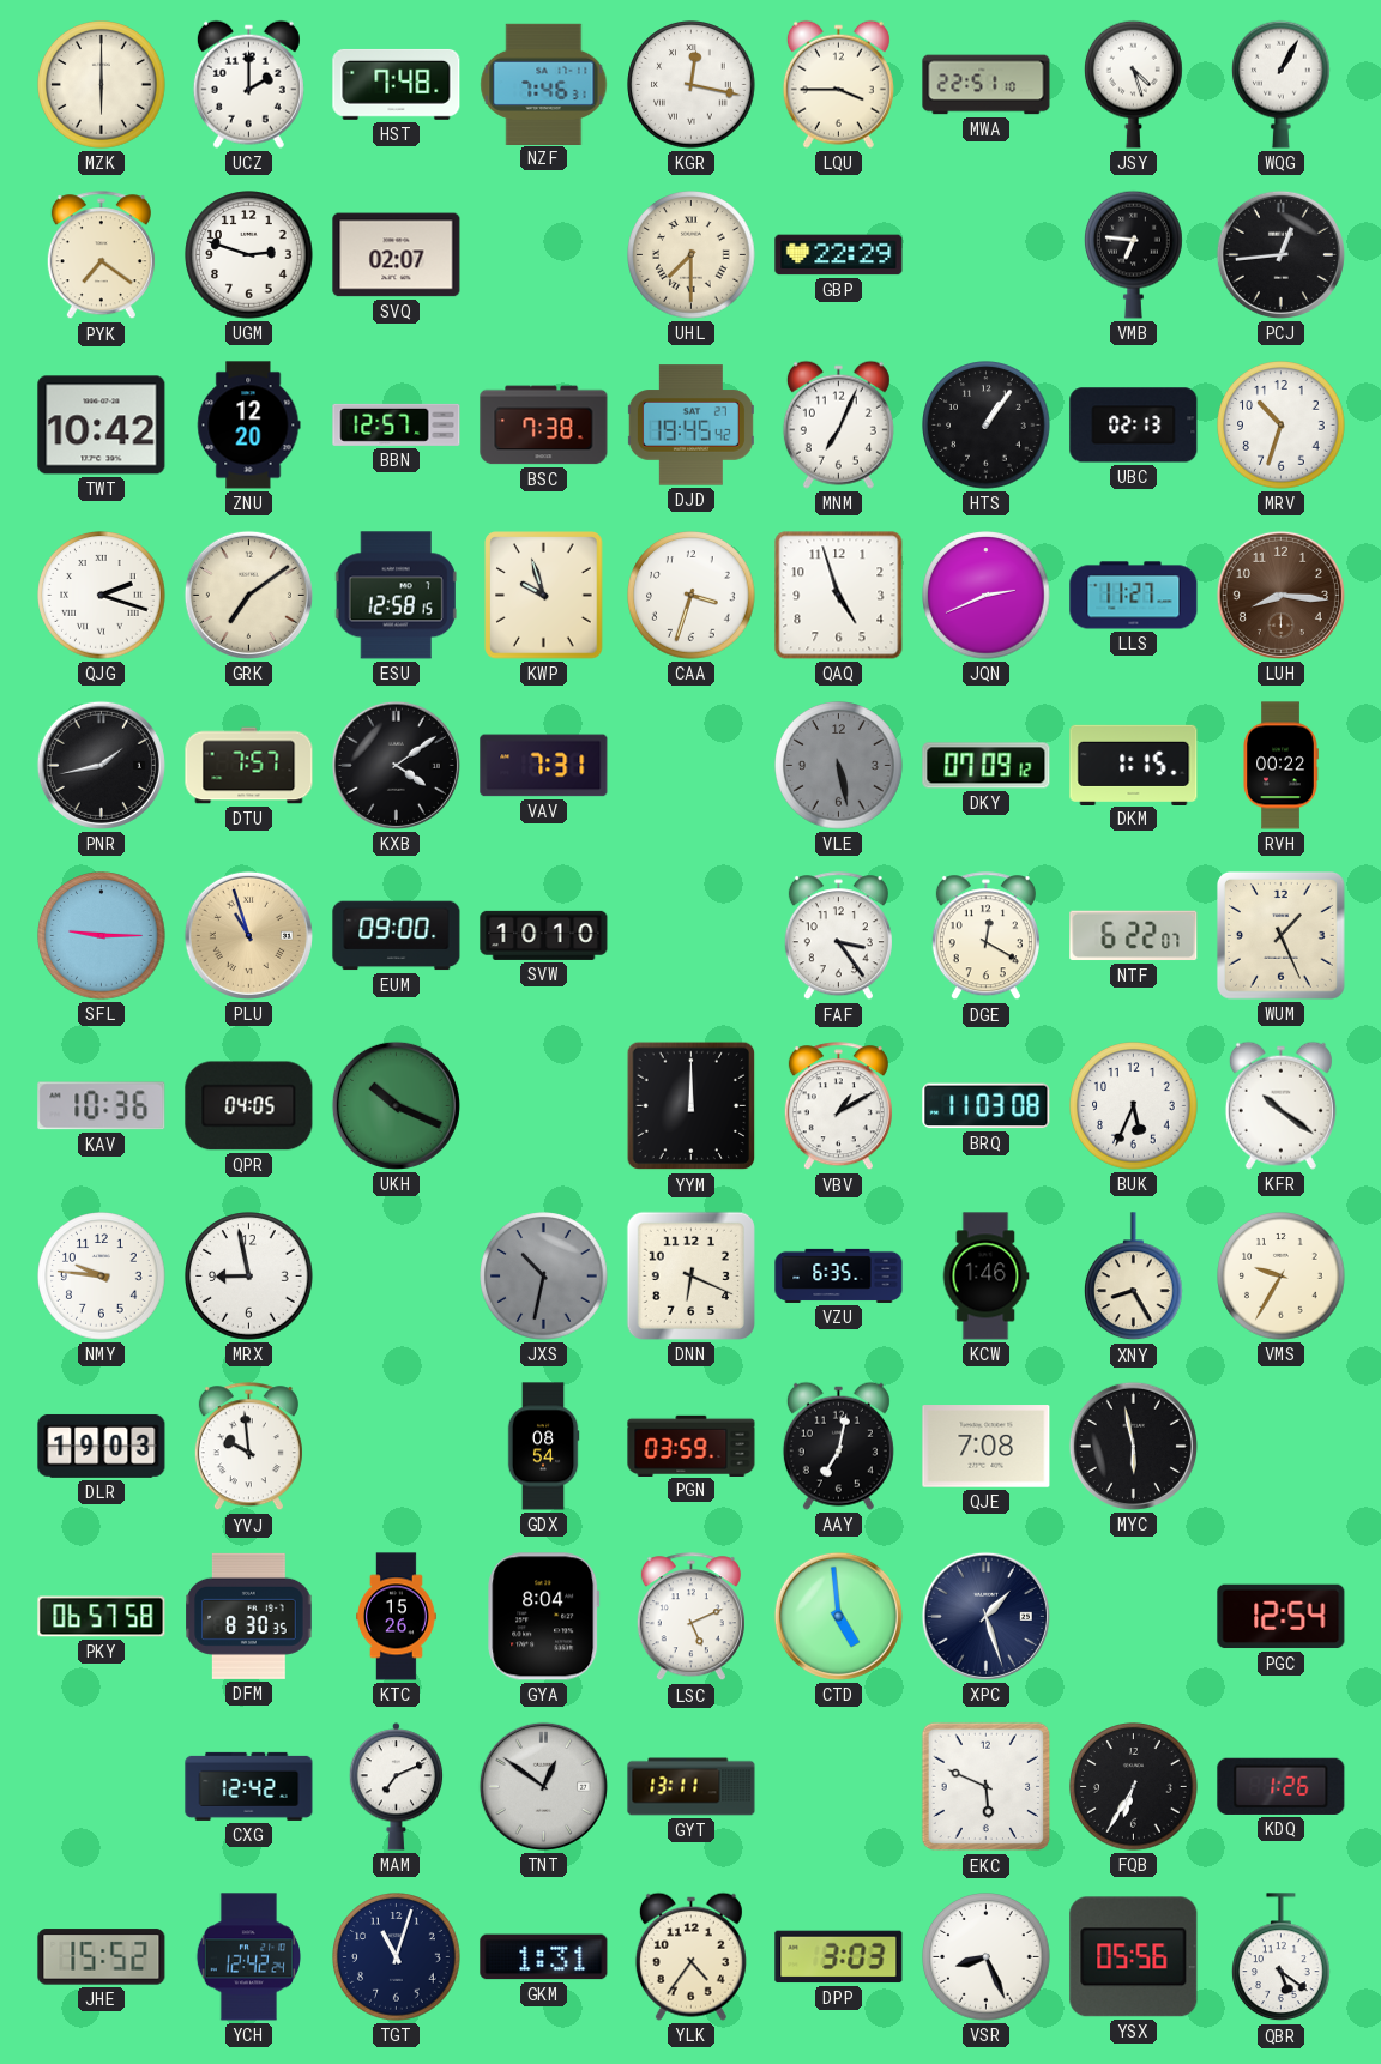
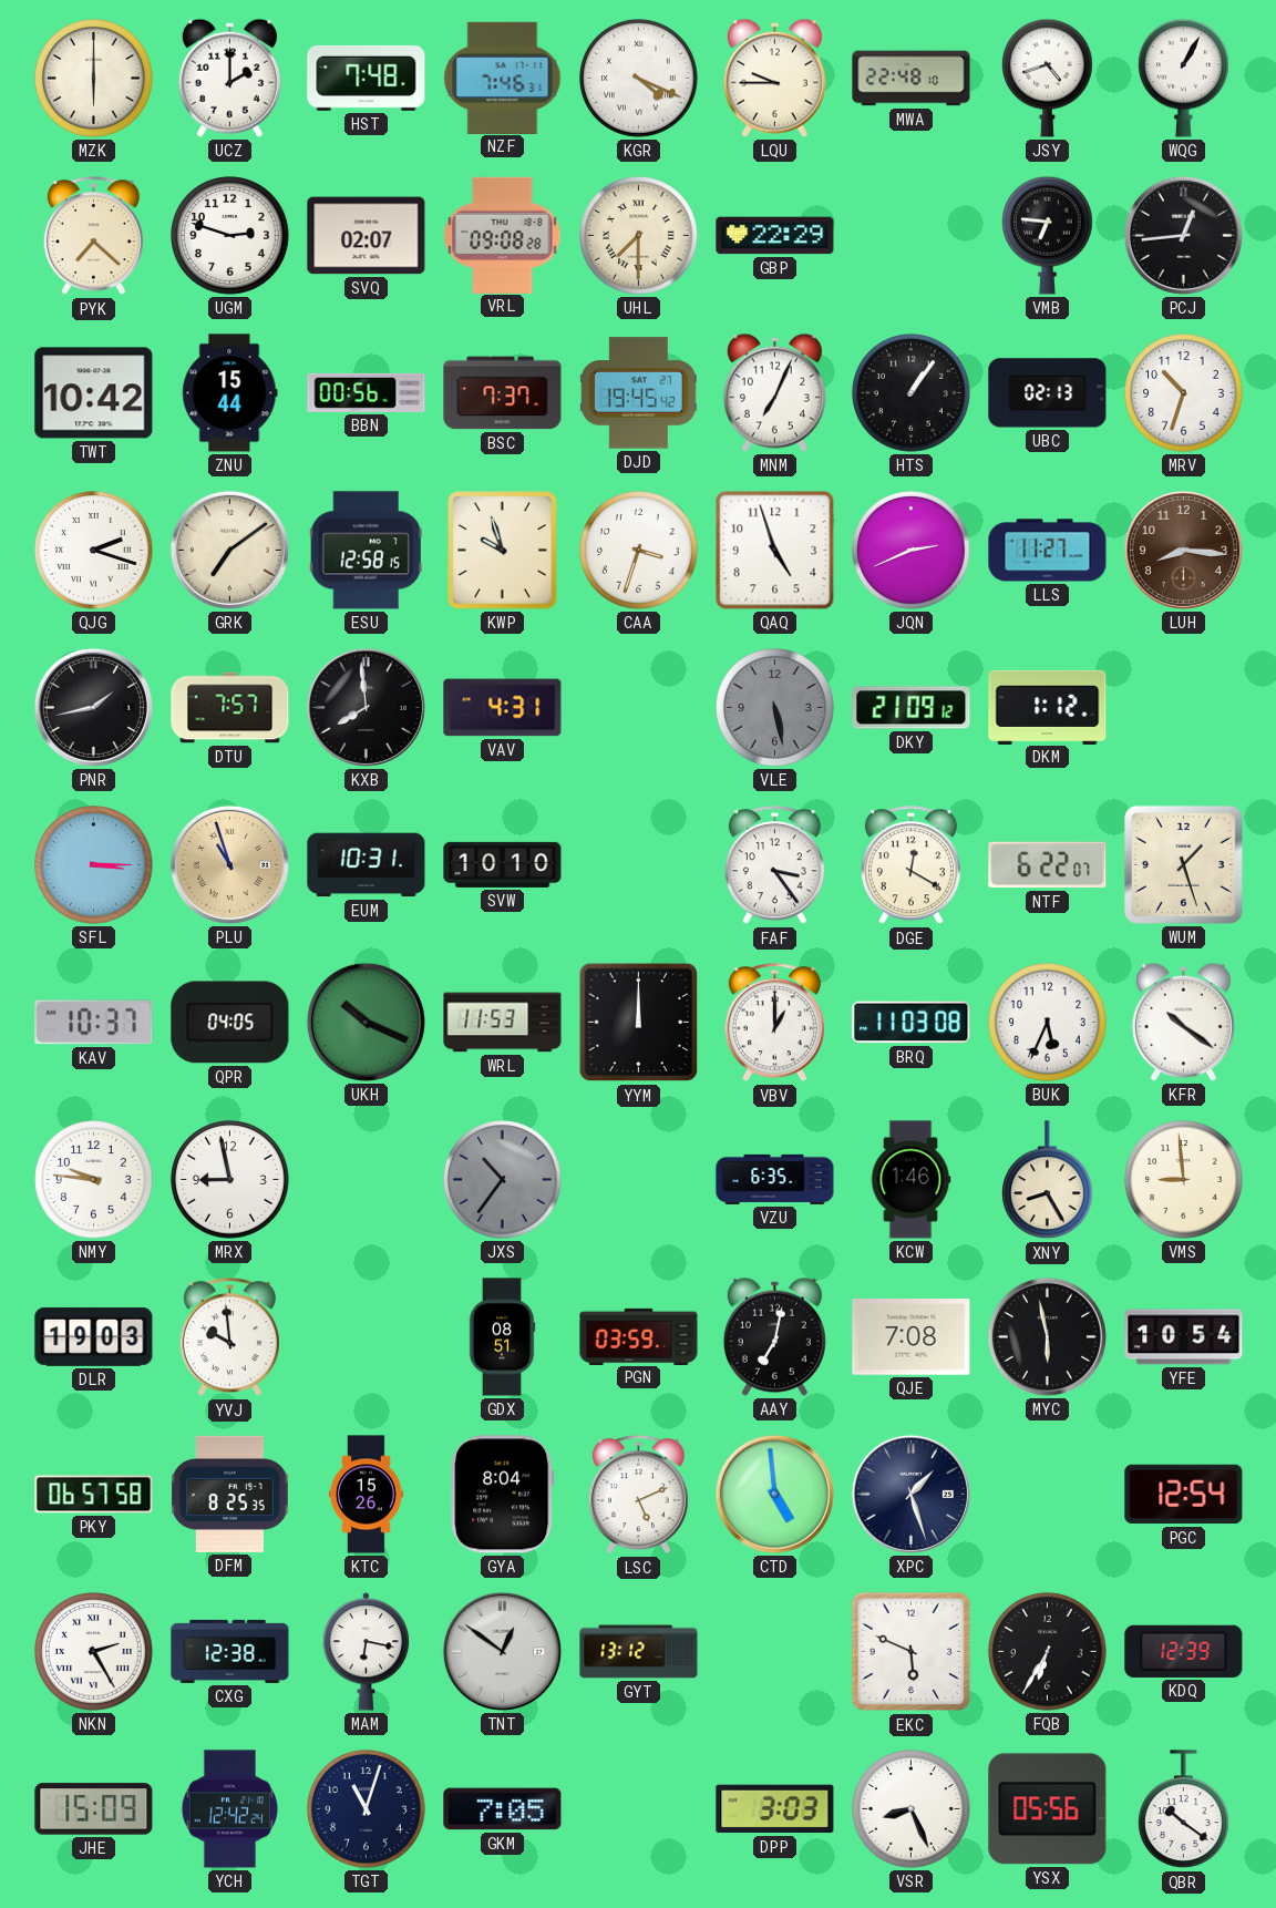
KGR: 12:17 -> 4:19
LQU: 3:45 -> 9:45
MWA: 22:51 -> 22:48
JSY: 4:27 -> 4:42
PYK: 7:21 -> 7:22
VRL: none -> 09:08
ZNU: 12:20 -> 15:44
BBN: 12:57 -> 00:56
BSC: 7:38 -> 7:37
KXB: 4:09 -> 7:59
VAV: 7:31 -> 4:31
DKY: 07:09 -> 21:09
DKM: 1:15 -> 1:12
RVH: 00:22 -> none
SFL: 9:15 -> 3:15
EUM: 09:00 -> 10:31
WUM: 1:26 -> 1:27
KAV: 10:36 -> 10:37
WRL: none -> 11:53
VBV: 1:10 -> 1:00
JXS: 10:32 -> 10:36
DNN: 6:19 -> none
VMS: 9:35 -> 8:59
GDX: 08:54 -> 08:51
YFE: none -> 10:54
DFM: 8:30 -> 8:25
NKN: none -> 2:25
CXG: 12:42 -> 12:38
MAM: 7:11 -> 6:17
GYT: 13:11 -> 13:12
KDQ: 1:26 -> 12:39
JHE: 15:52 -> 15:09
GKM: 1:31 -> 7:05
YLK: 4:36 -> none
QBR: 5:21 -> 10:21
